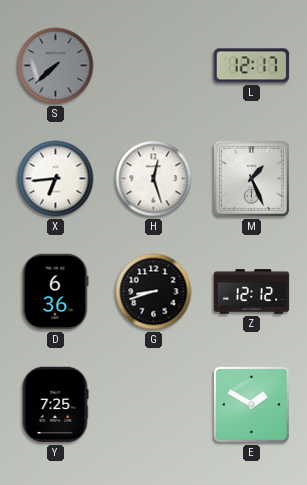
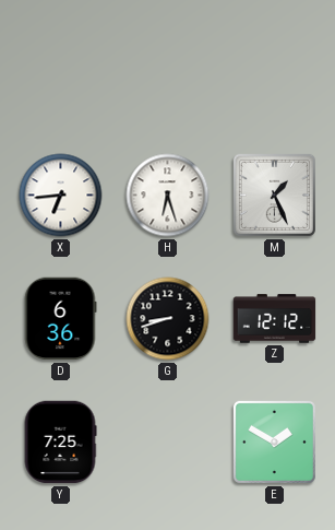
S: 7:38 -> none
L: 12:17 -> none
H: 12:27 -> 6:27
